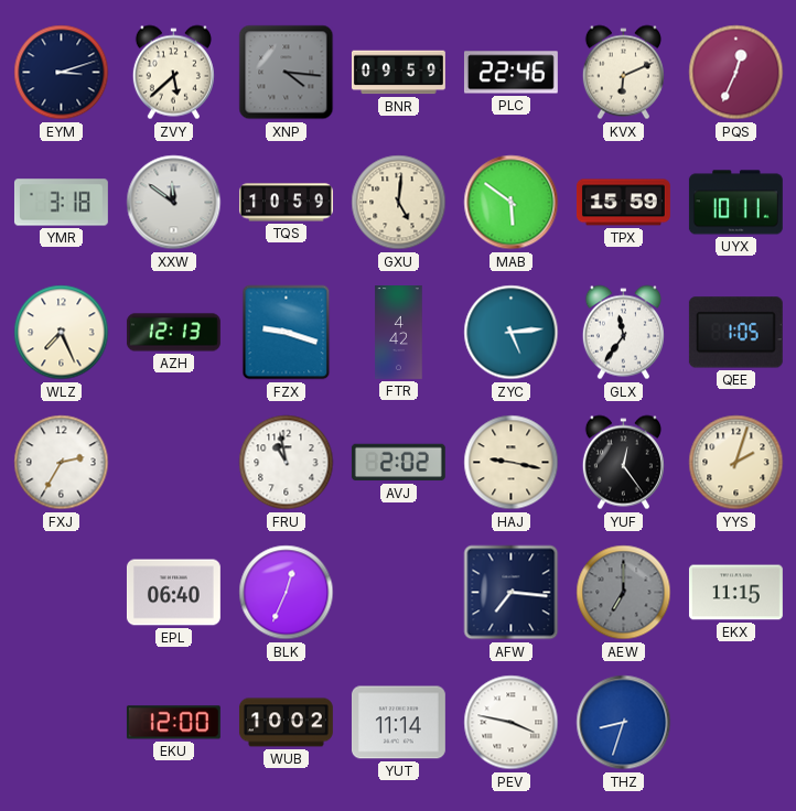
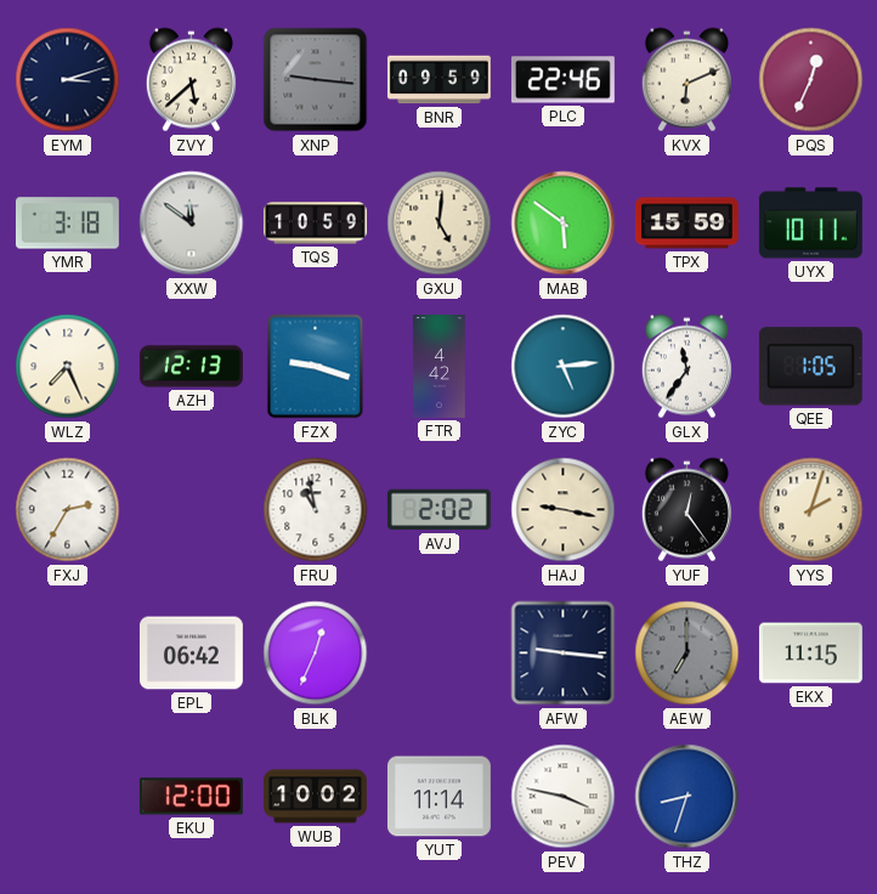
XNP: 4:16 -> 9:16
EPL: 06:40 -> 06:42
AFW: 7:16 -> 9:16
